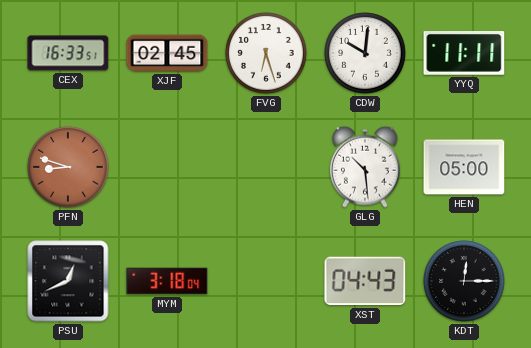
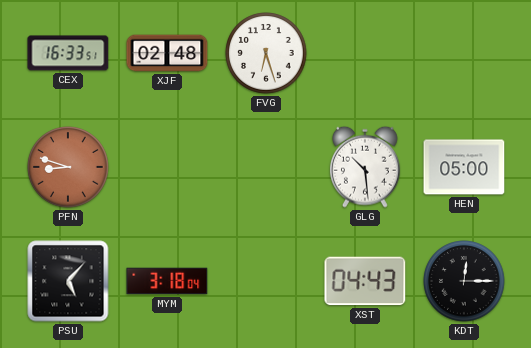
XJF: 02:45 -> 02:48
CDW: 10:01 -> none
YYQ: 11:11 -> none
PSU: 12:41 -> 5:07
